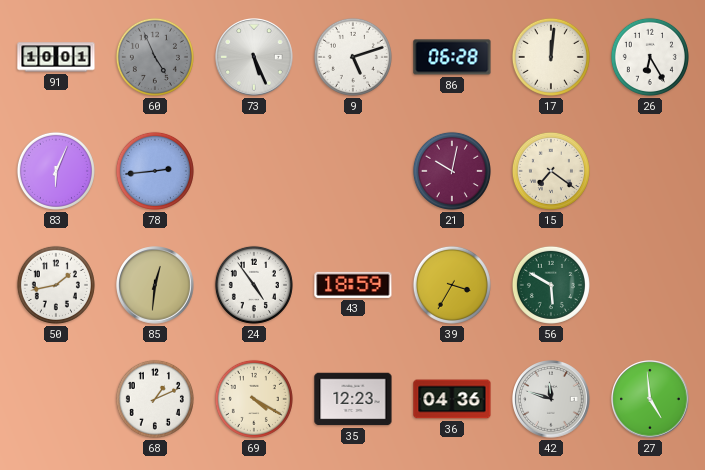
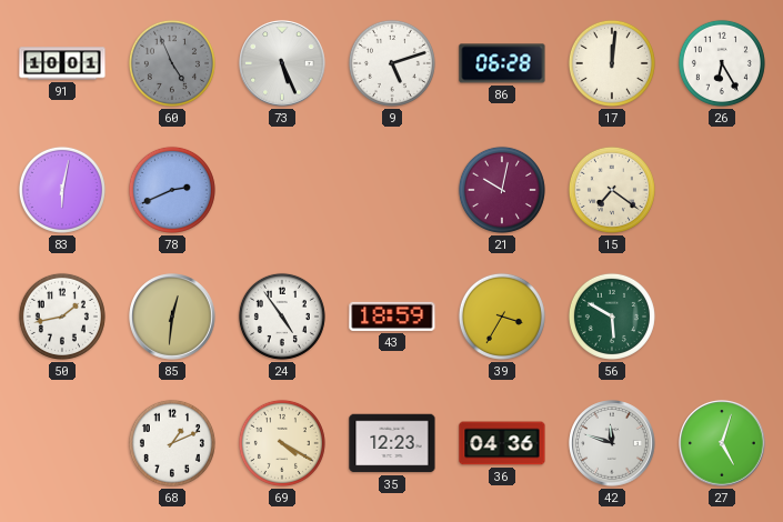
83: 6:04 -> 6:02
78: 2:44 -> 2:41
27: 4:59 -> 5:03
